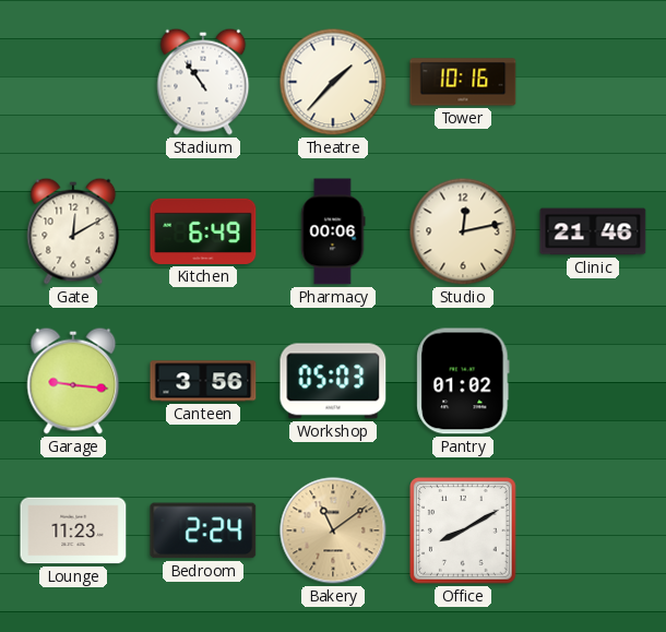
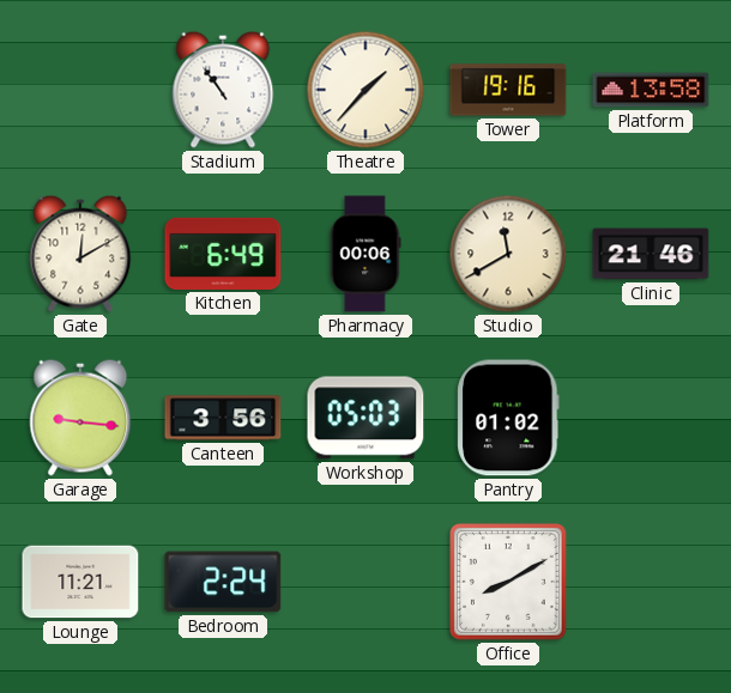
Tower: 10:16 -> 19:16
Platform: none -> 13:58
Studio: 12:13 -> 11:40
Lounge: 11:23 -> 11:21
Bakery: 11:09 -> none
